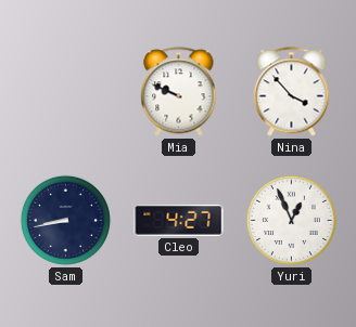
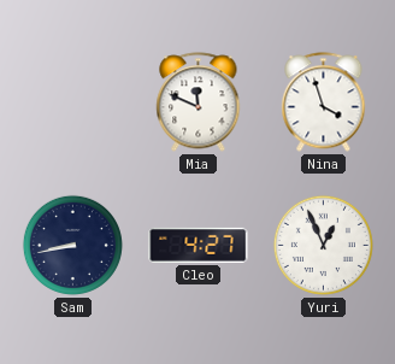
Mia: 9:49 -> 11:49
Nina: 3:53 -> 3:57
